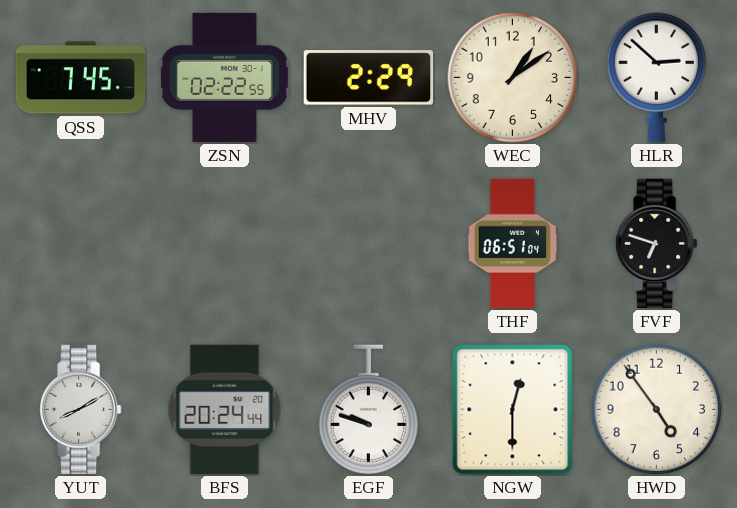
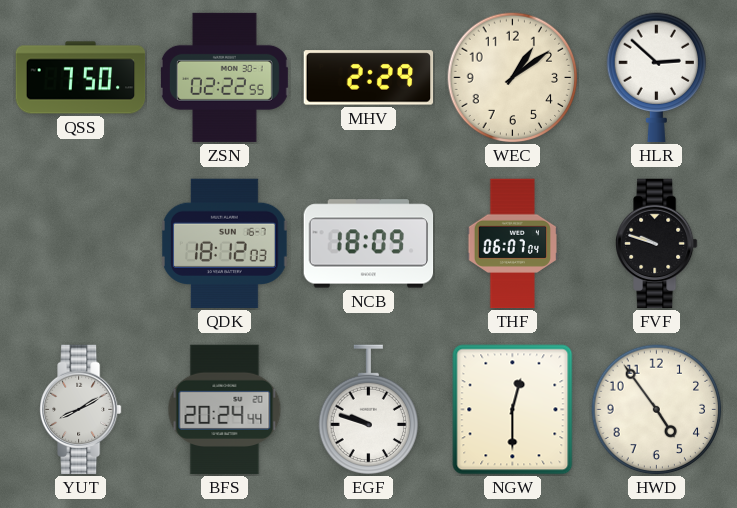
QSS: 7:45 -> 7:50
QDK: none -> 18:12
NCB: none -> 18:09
THF: 06:51 -> 06:07
FVF: 6:48 -> 9:48
